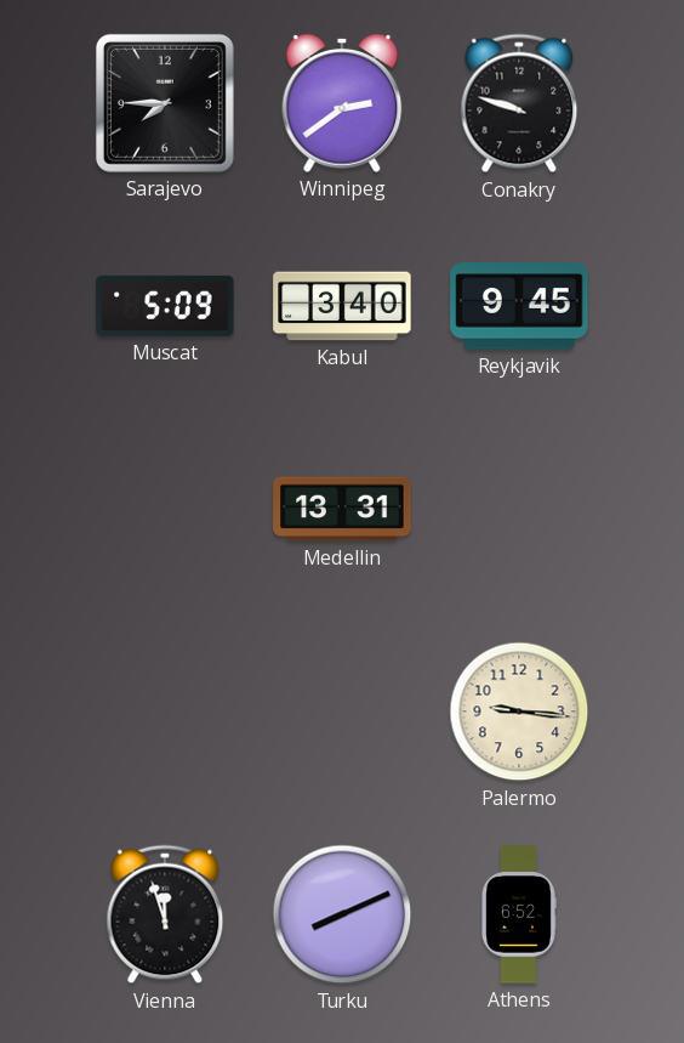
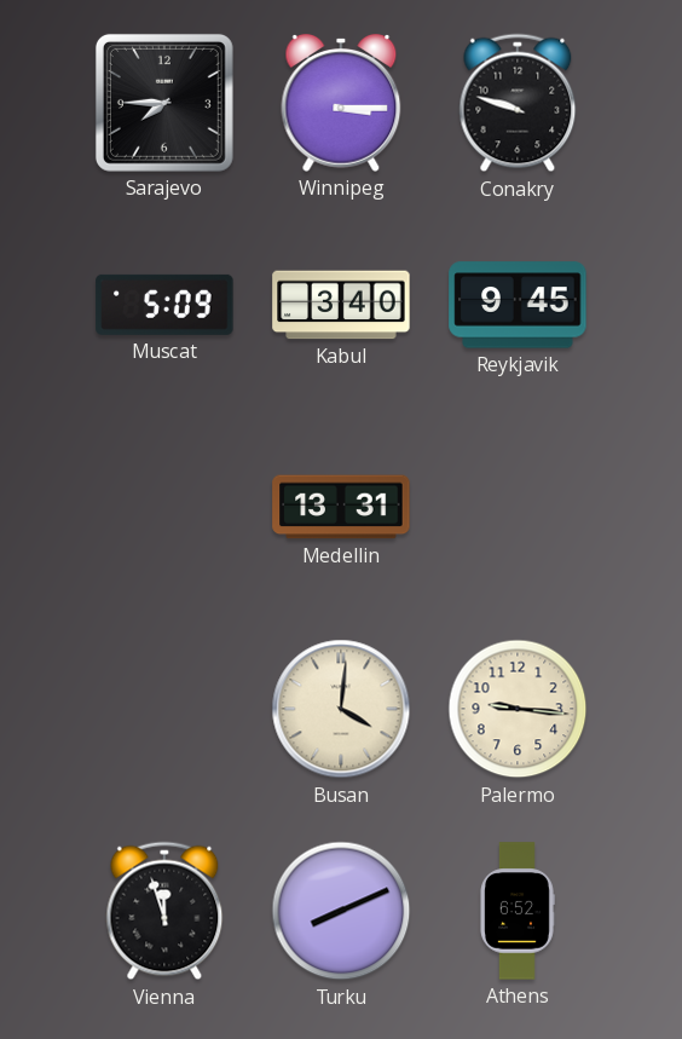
Winnipeg: 2:39 -> 3:15
Busan: none -> 4:01
